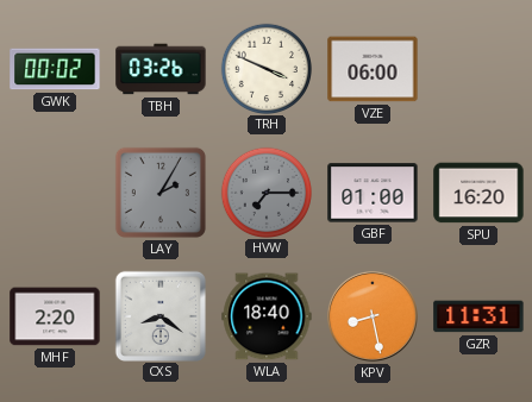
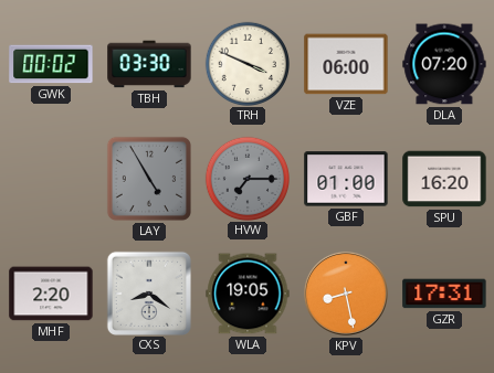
TBH: 03:26 -> 03:30
DLA: none -> 07:20
LAY: 2:05 -> 4:55
WLA: 18:40 -> 19:05
GZR: 11:31 -> 17:31
